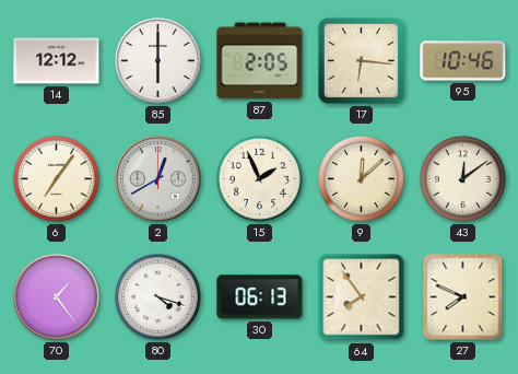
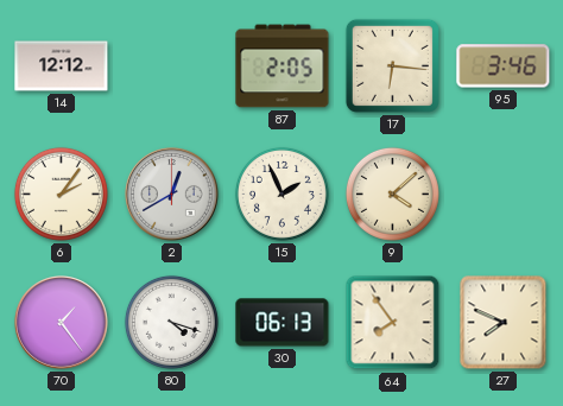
85: 6:00 -> none
95: 10:46 -> 3:46
6: 7:06 -> 2:06
9: 12:08 -> 4:08
43: 12:09 -> none
